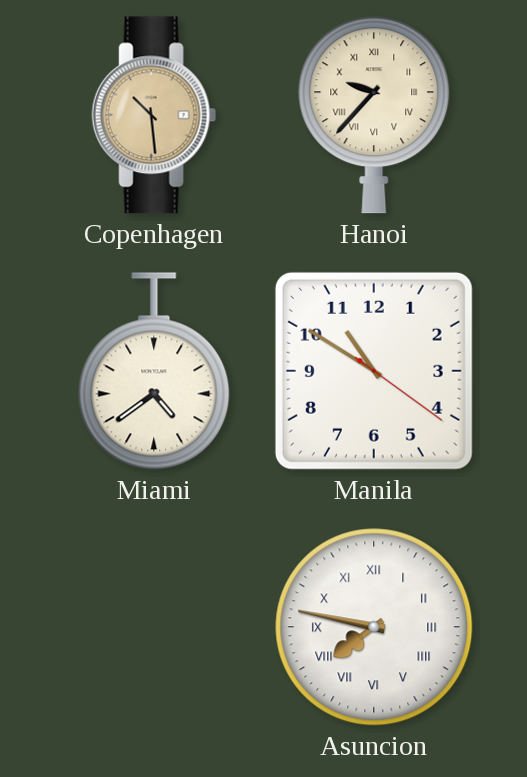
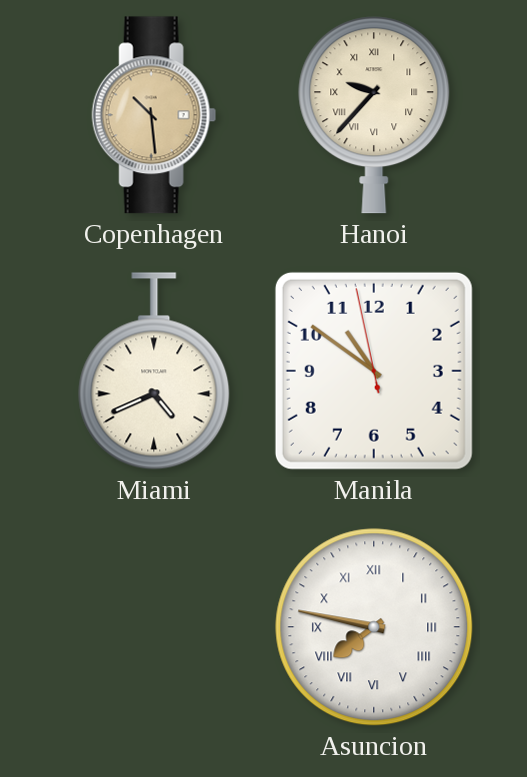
Miami: 4:39 -> 4:41
Manila: 10:50:21 -> 10:50:58
